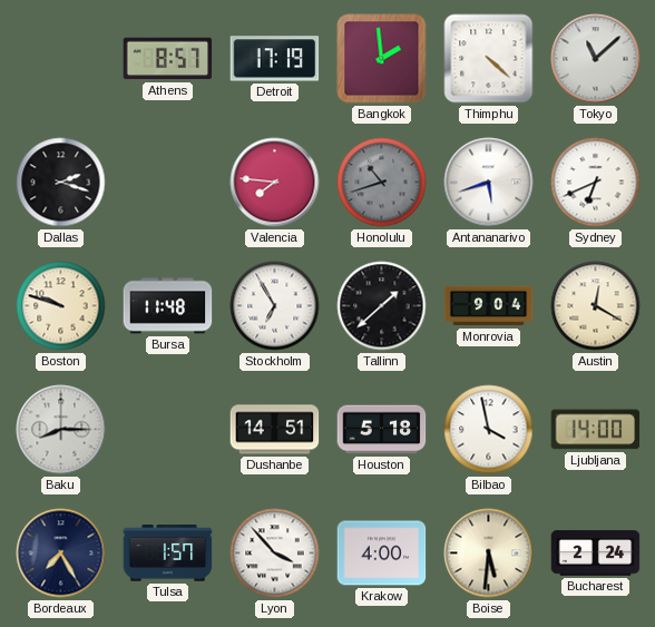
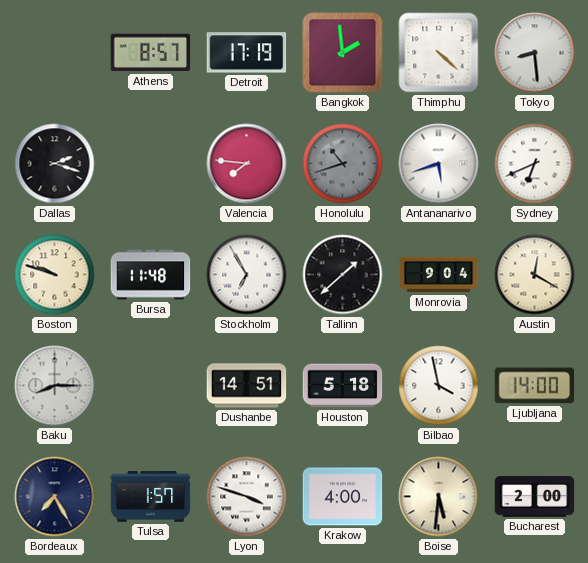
Tokyo: 11:08 -> 8:29
Lyon: 3:53 -> 3:48
Bucharest: 2:24 -> 2:00
